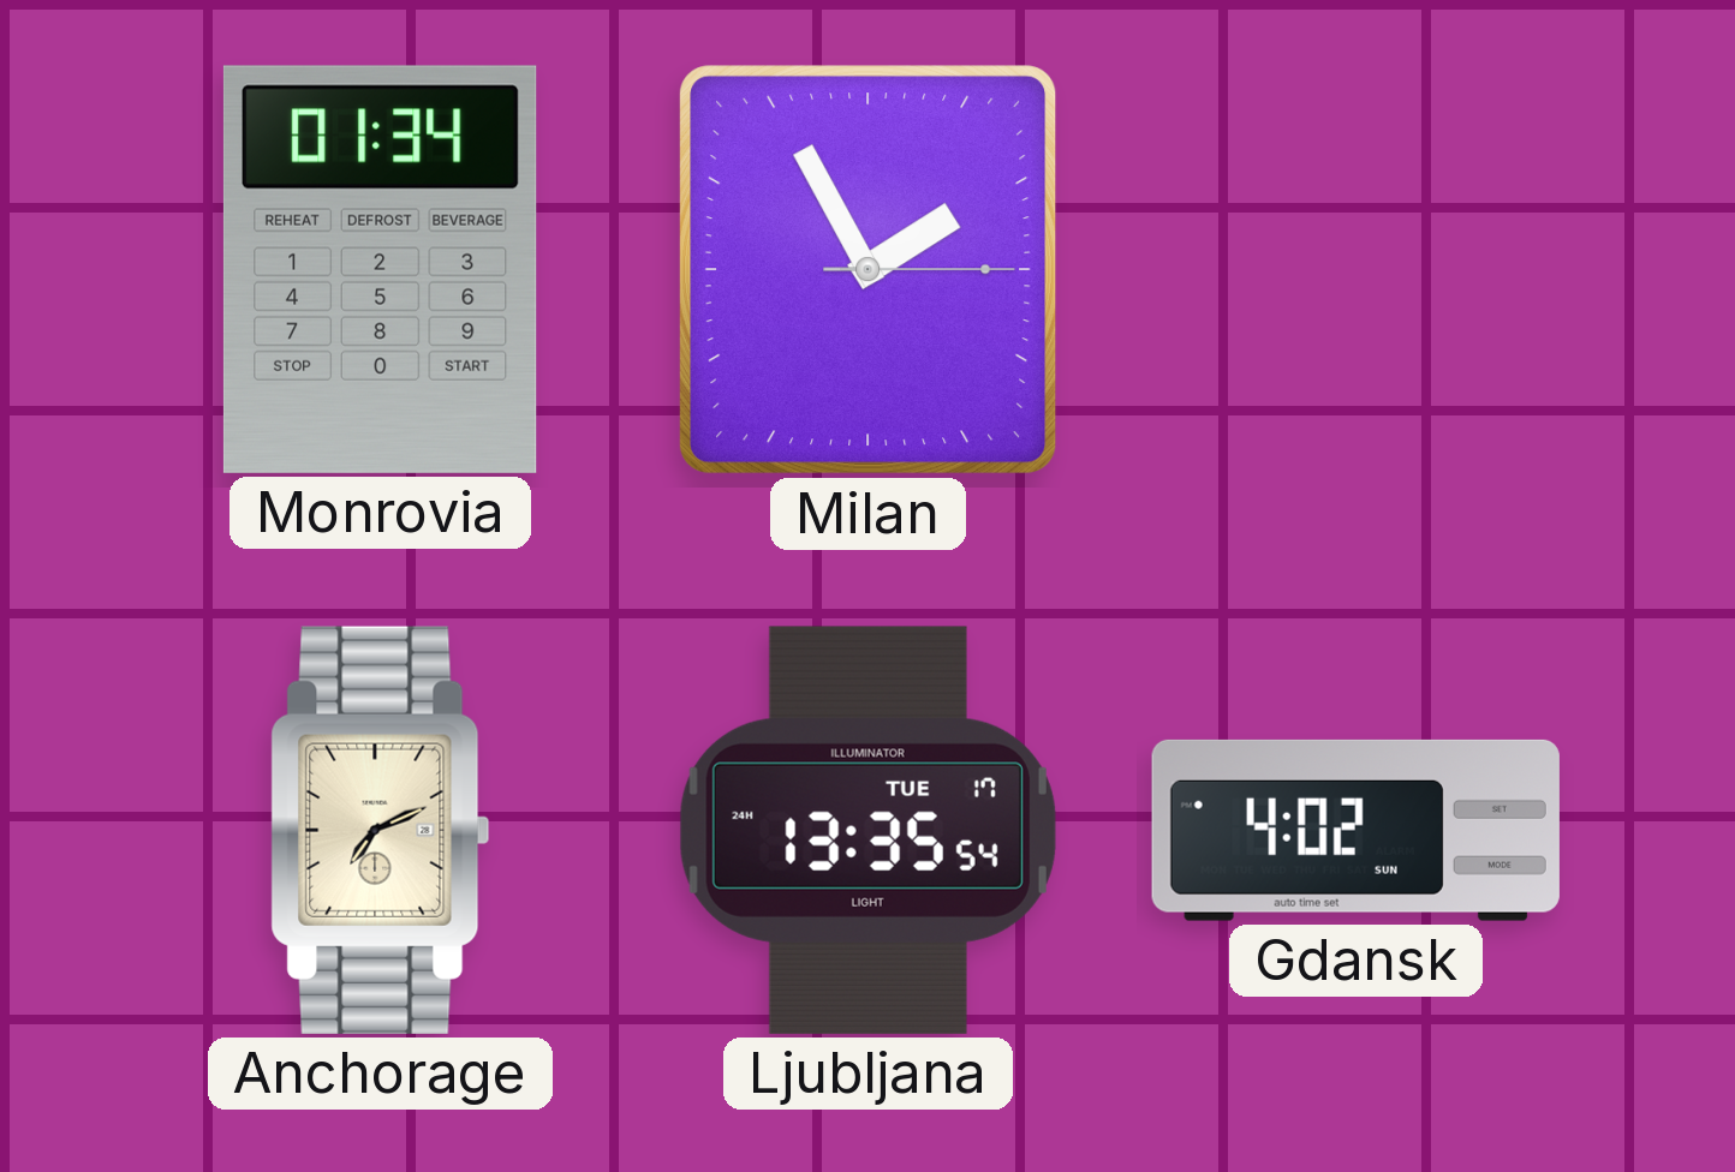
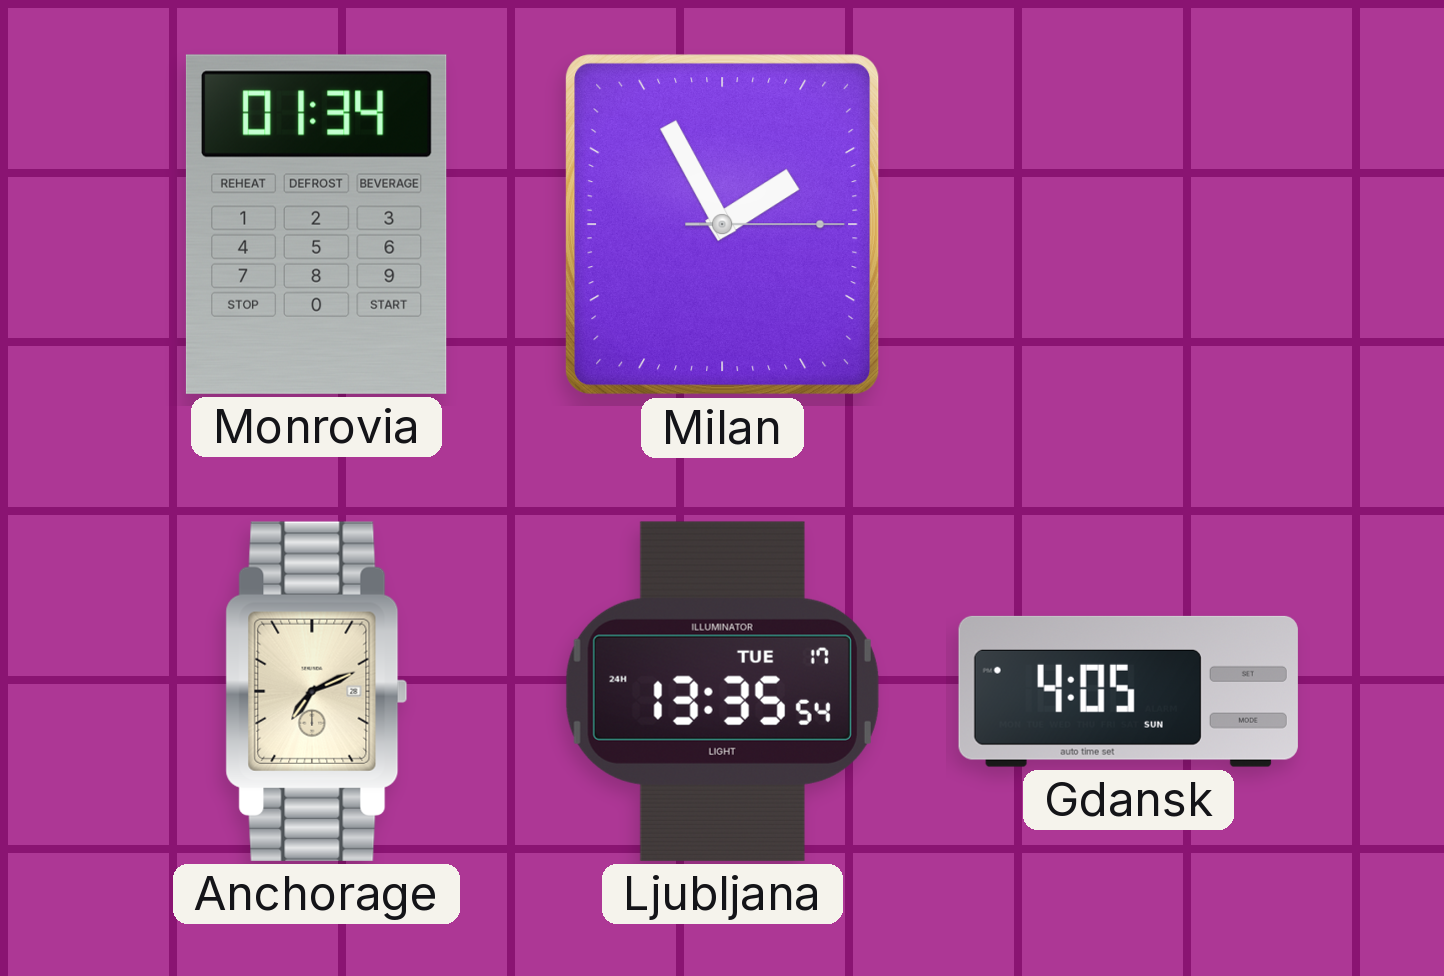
Gdansk: 4:02 -> 4:05
